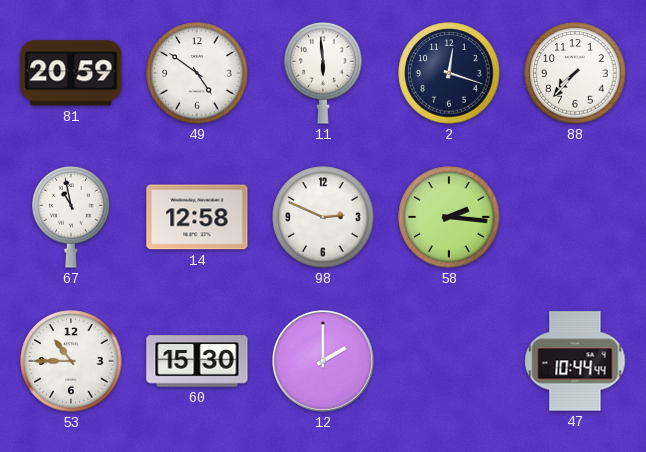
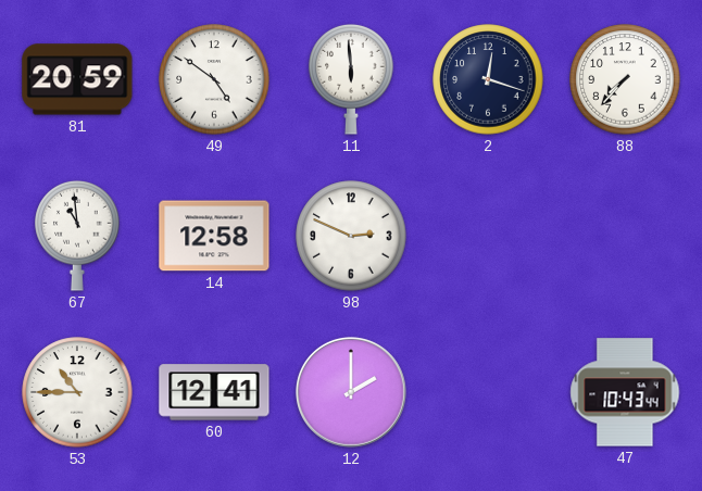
67: 10:58 -> 10:59
58: 2:16 -> none
60: 15:30 -> 12:41
47: 10:44 -> 10:43
